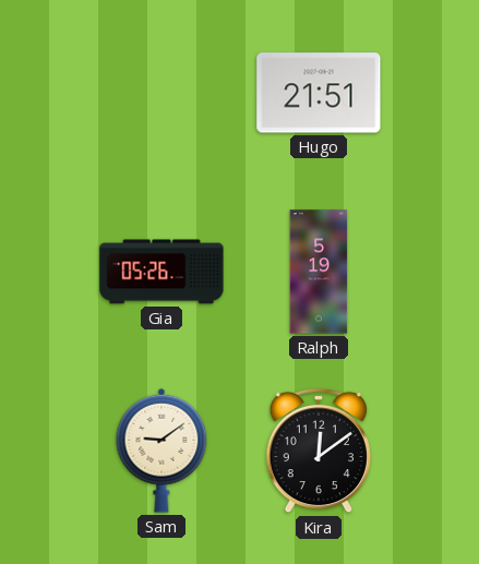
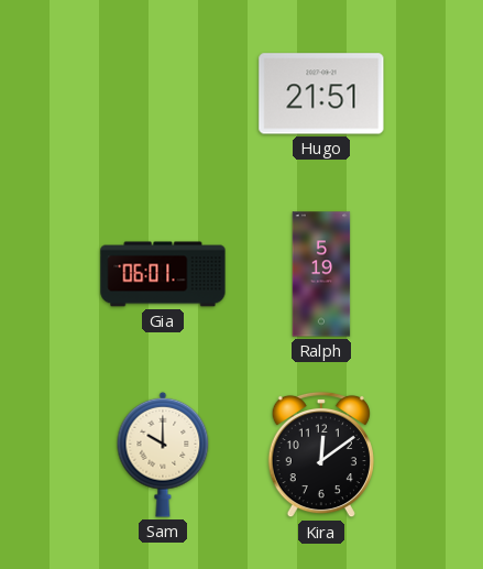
Gia: 05:26 -> 06:01
Sam: 9:09 -> 10:00
